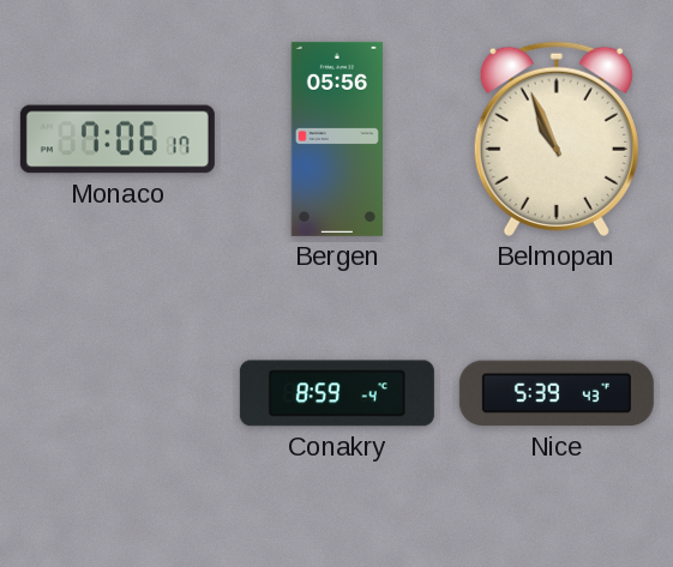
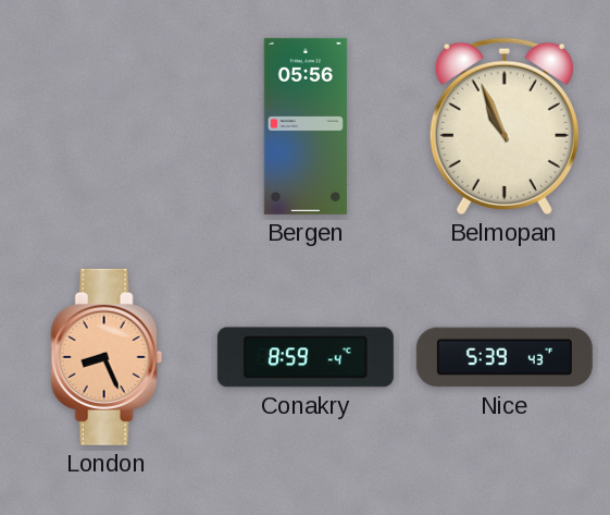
Monaco: 7:06 -> none
London: none -> 8:26
